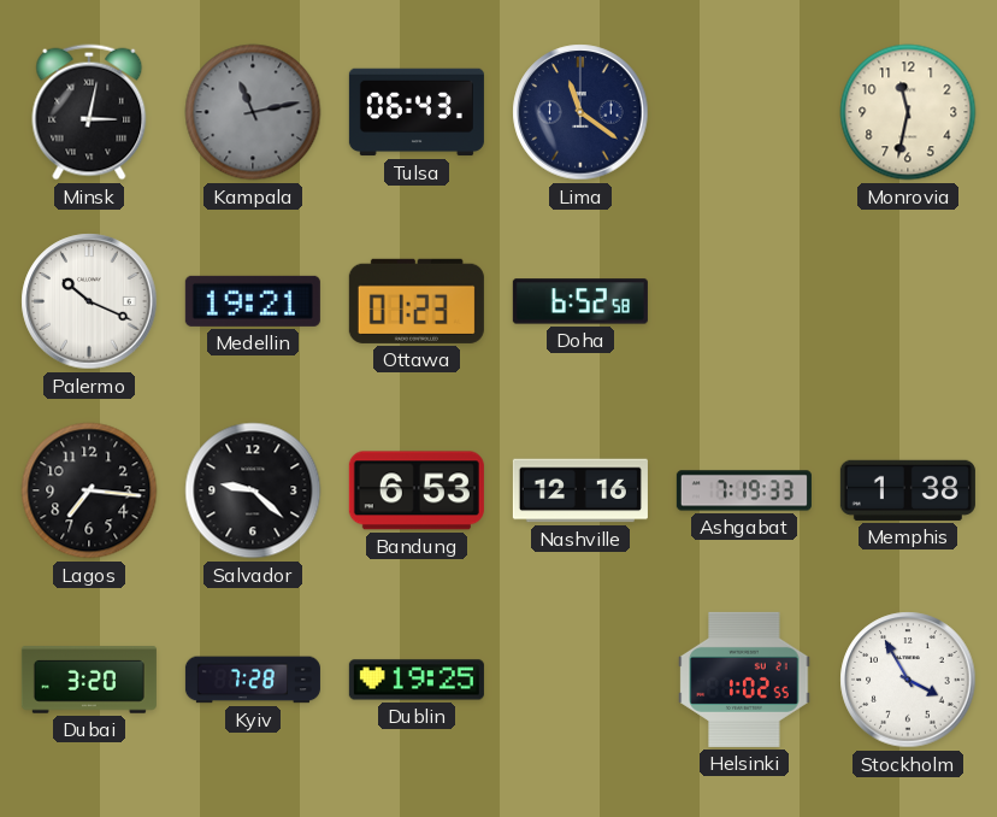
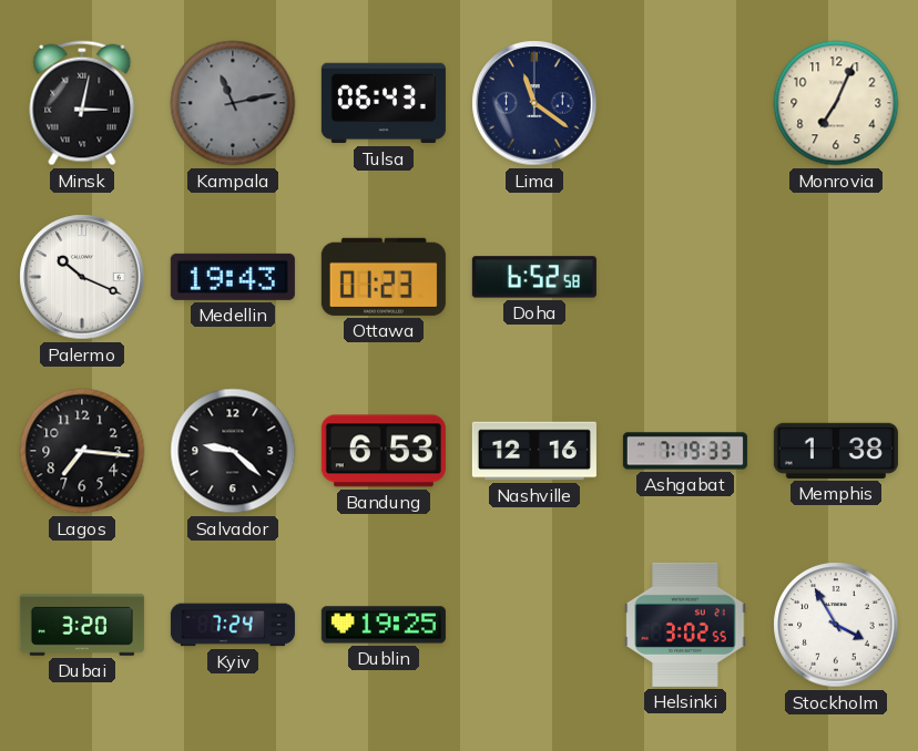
Monrovia: 11:32 -> 7:04
Medellin: 19:21 -> 19:43
Kyiv: 7:28 -> 7:24
Helsinki: 1:02 -> 3:02
